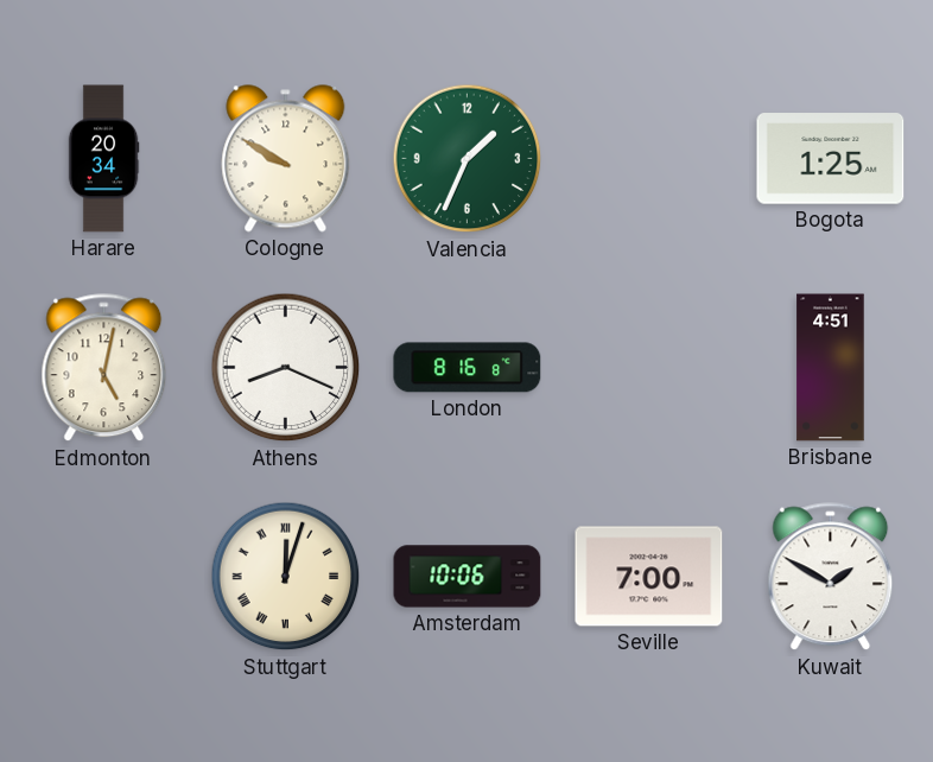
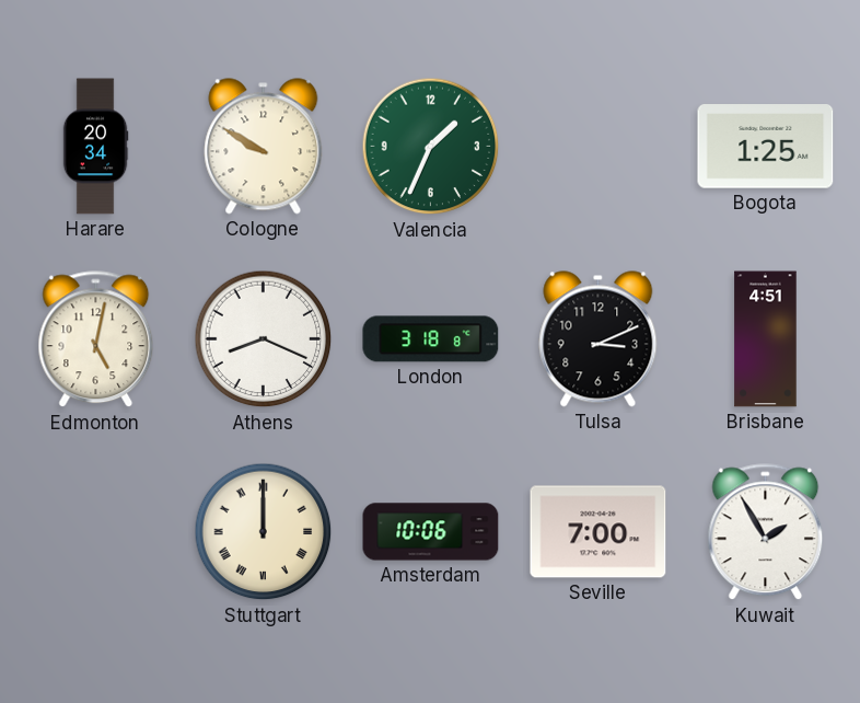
London: 8:16 -> 3:18
Tulsa: none -> 3:11
Stuttgart: 12:03 -> 12:00
Kuwait: 1:50 -> 1:55
